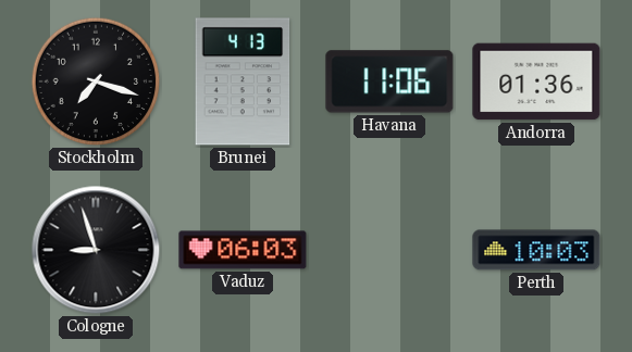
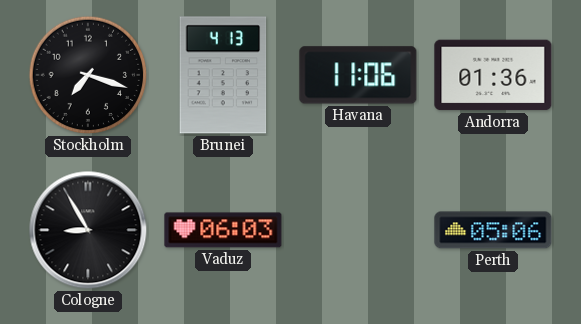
Cologne: 8:57 -> 8:55
Perth: 10:03 -> 05:06
